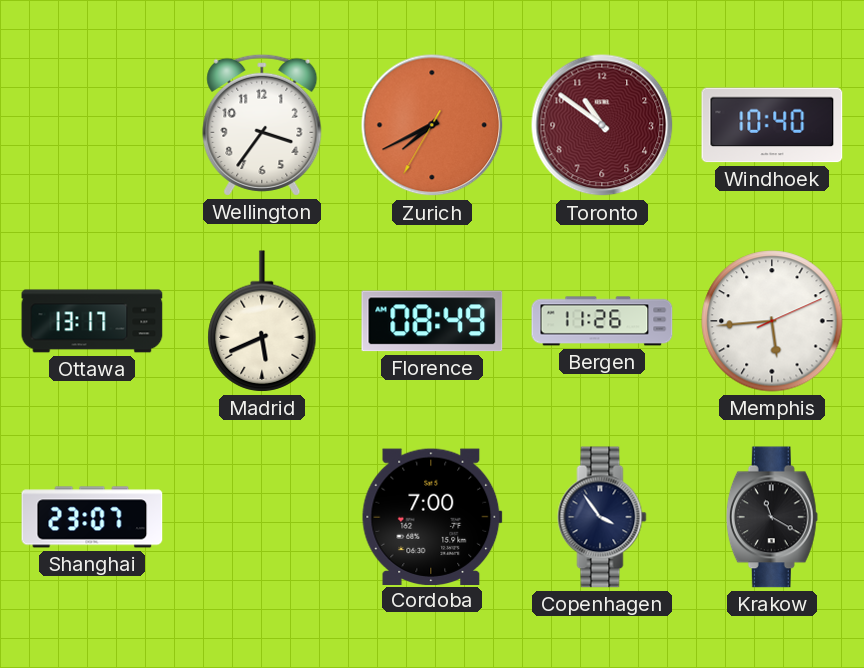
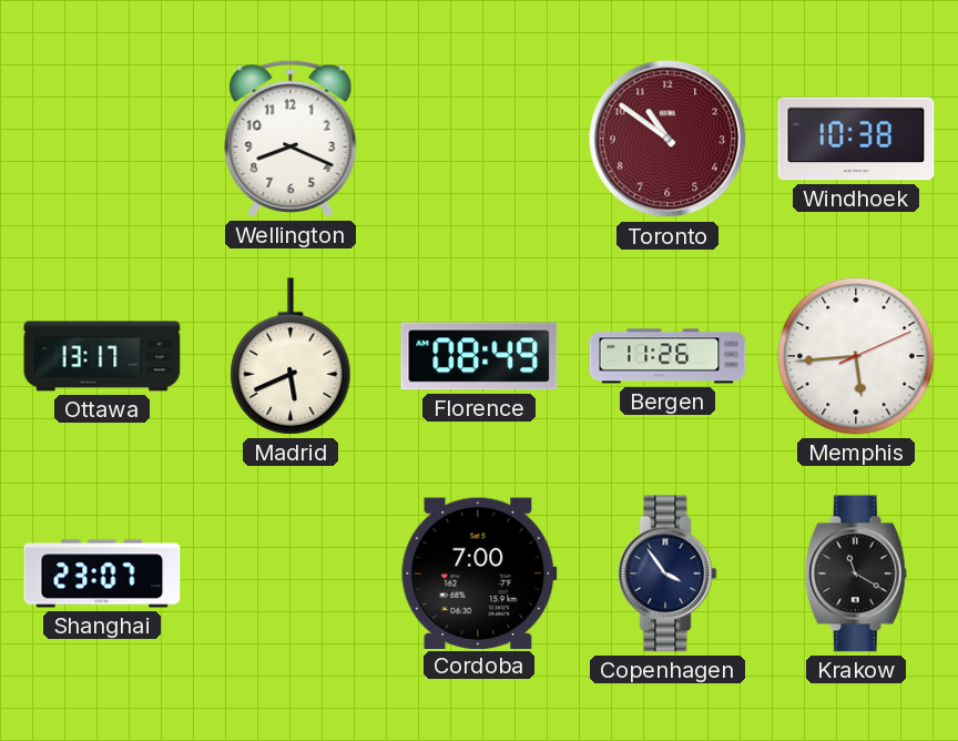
Wellington: 3:36 -> 8:19
Zurich: 7:40 -> none
Windhoek: 10:40 -> 10:38
